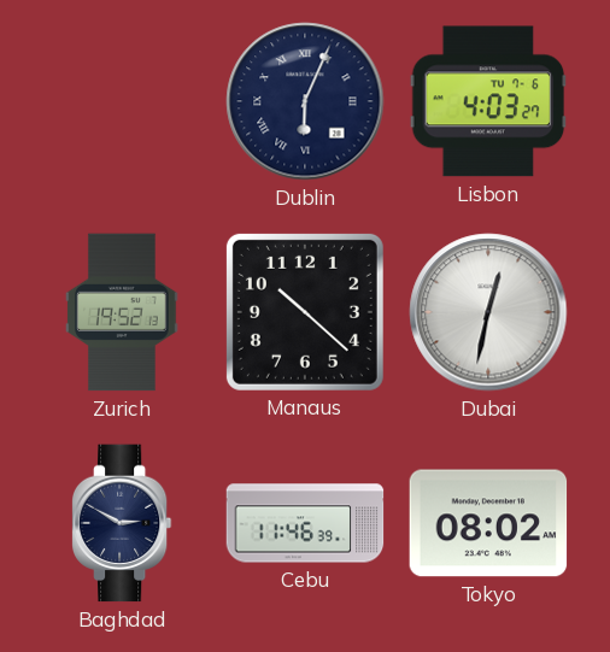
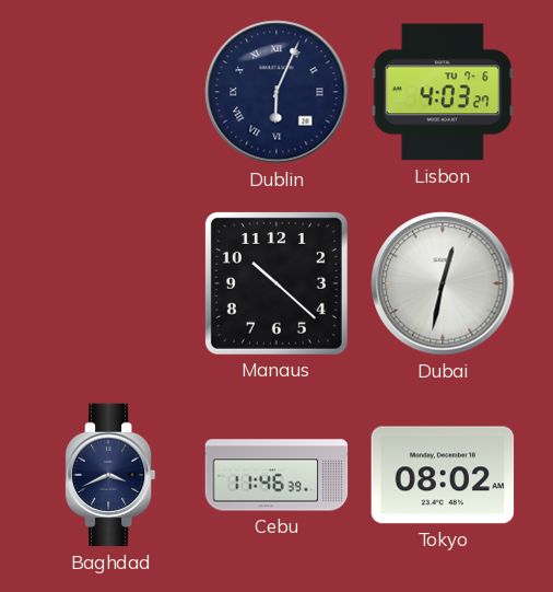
Zurich: 19:52 -> none
Baghdad: 2:50 -> 3:41
